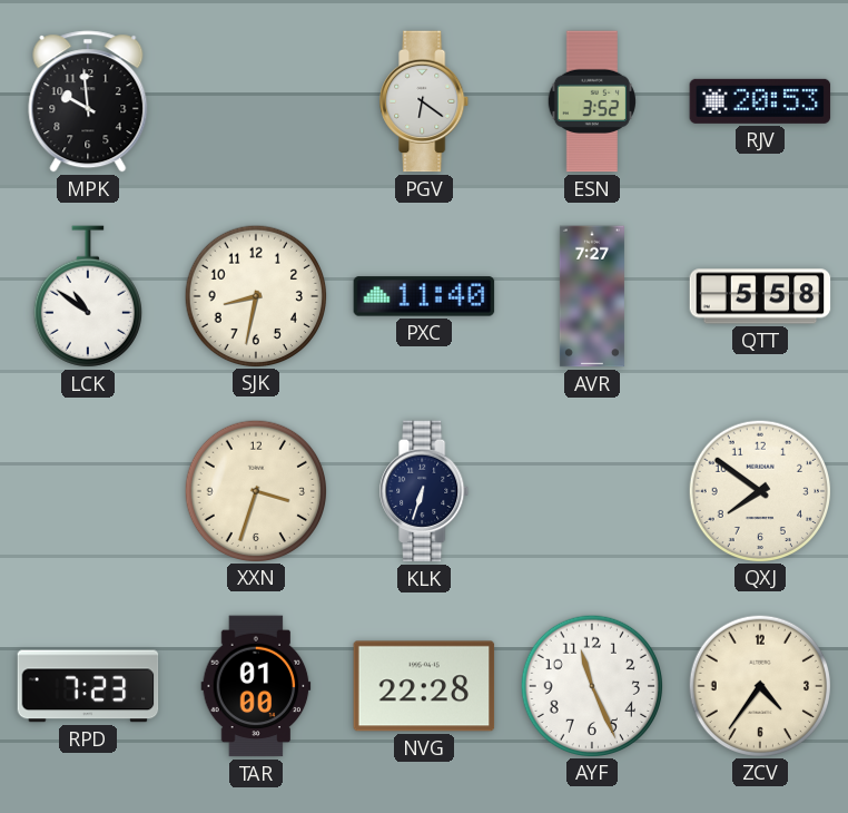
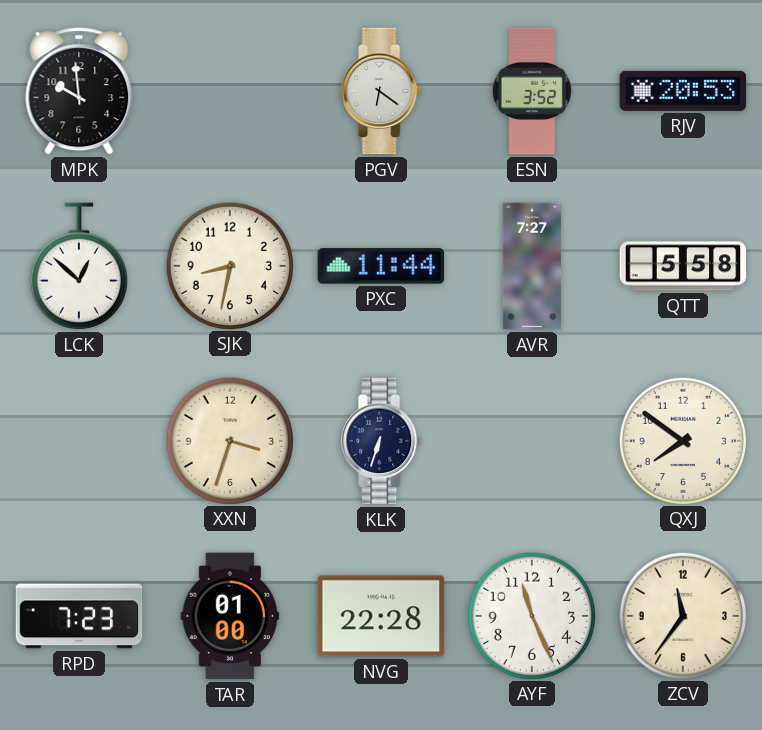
LCK: 10:51 -> 12:52
PXC: 11:40 -> 11:44
ZCV: 4:36 -> 11:36
